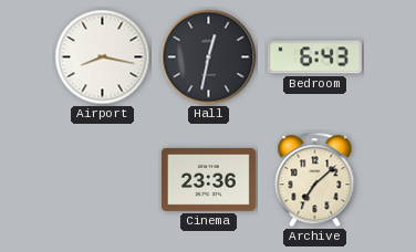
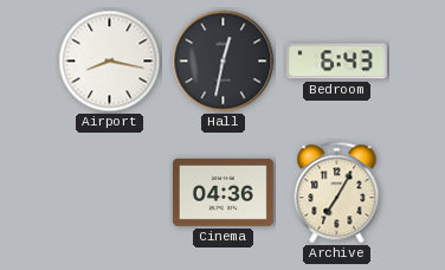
Cinema: 23:36 -> 04:36
Archive: 7:08 -> 7:05
